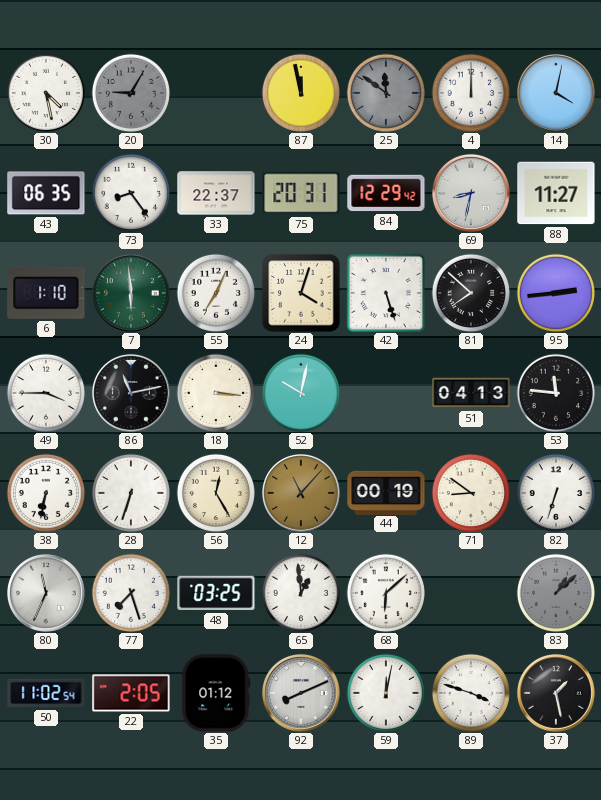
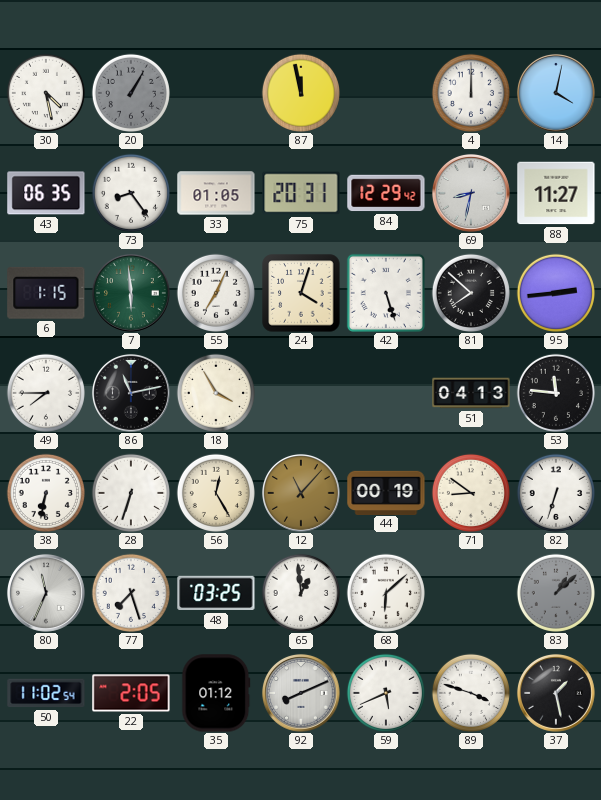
20: 9:05 -> 1:05
25: 11:51 -> none
33: 22:37 -> 01:05
6: 1:10 -> 1:15
49: 3:45 -> 7:45
18: 3:16 -> 3:55
52: 10:02 -> none
59: 12:02 -> 5:41
